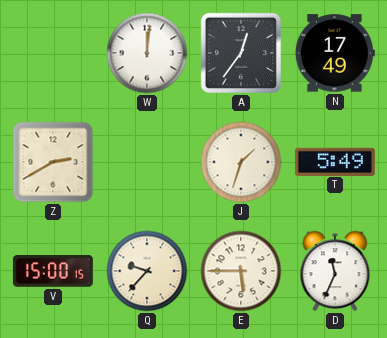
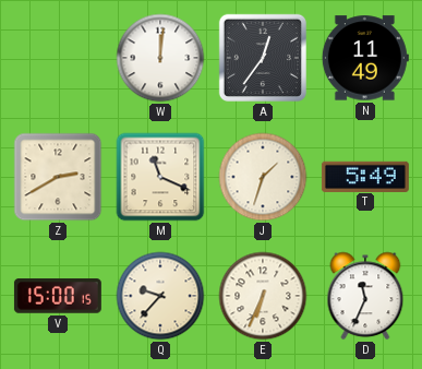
N: 17:49 -> 11:49
M: none -> 11:19
E: 5:45 -> 6:34
